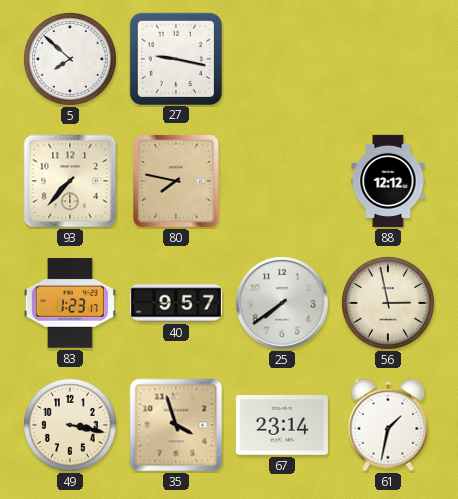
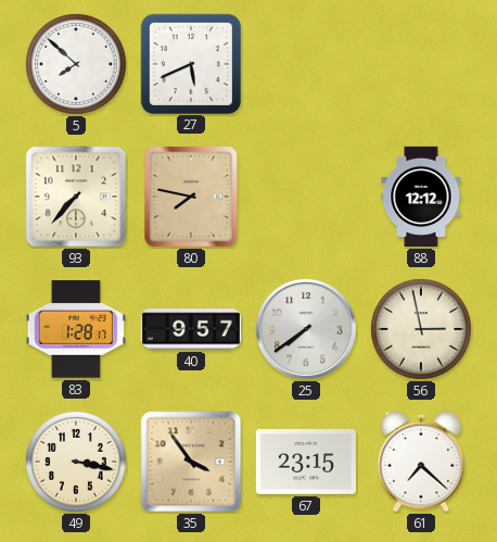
27: 9:17 -> 5:41
83: 1:23 -> 1:28
35: 3:57 -> 3:54
67: 23:14 -> 23:15
61: 1:32 -> 7:22
